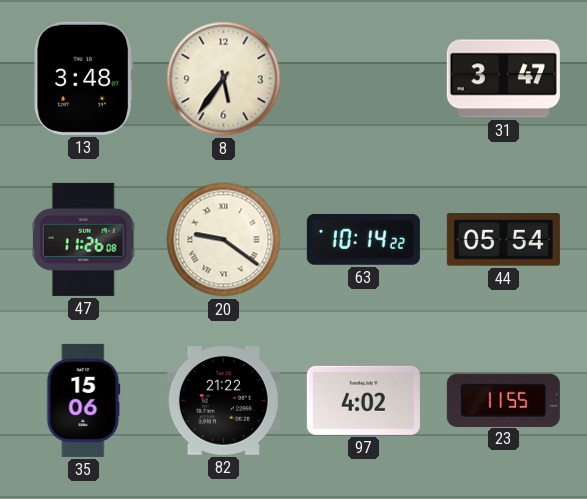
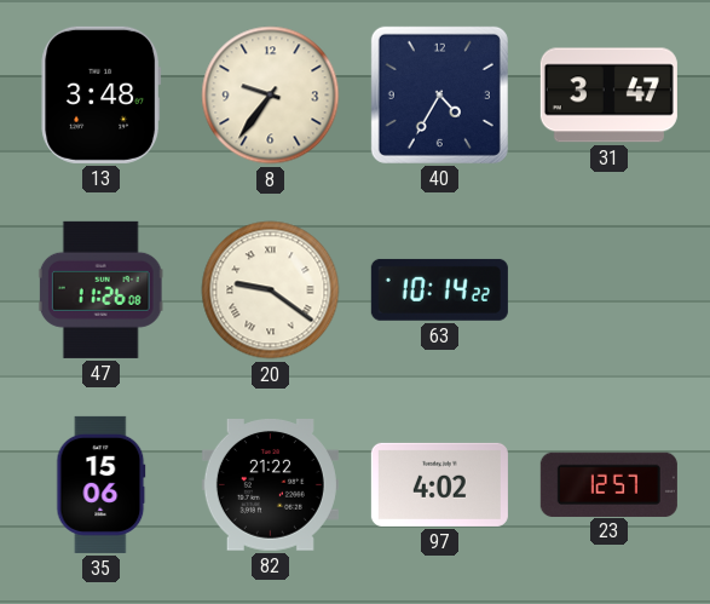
8: 5:36 -> 9:36
40: none -> 4:35
44: 05:54 -> none
23: 11:55 -> 12:57
